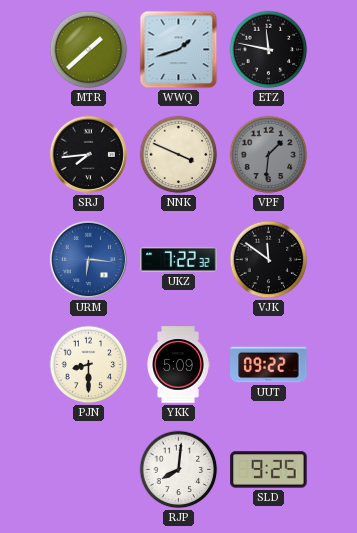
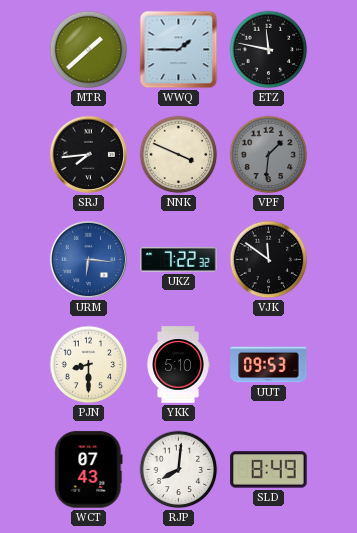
WWQ: 1:42 -> 1:45
YKK: 5:09 -> 5:10
UUT: 09:22 -> 09:53
WCT: none -> 07:43
SLD: 9:25 -> 8:49
